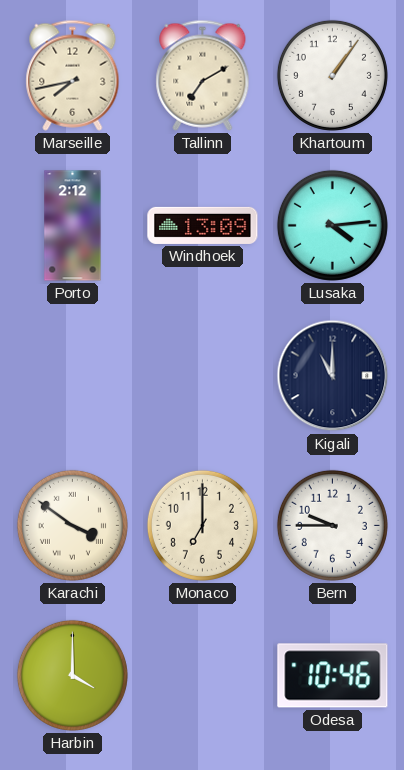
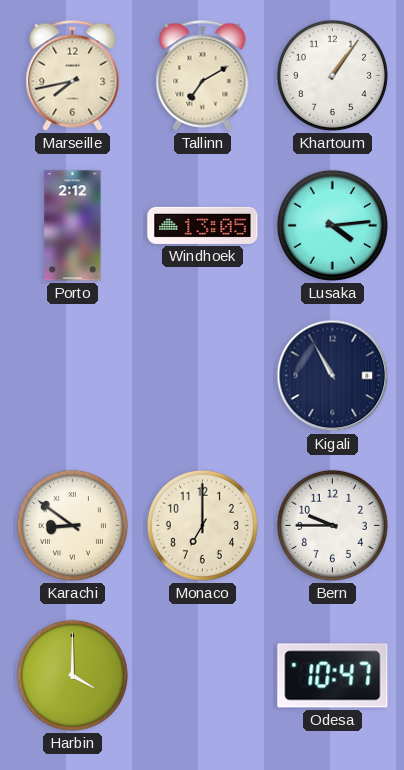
Windhoek: 13:09 -> 13:05
Kigali: 11:00 -> 10:55
Karachi: 3:51 -> 8:51
Odesa: 10:46 -> 10:47
